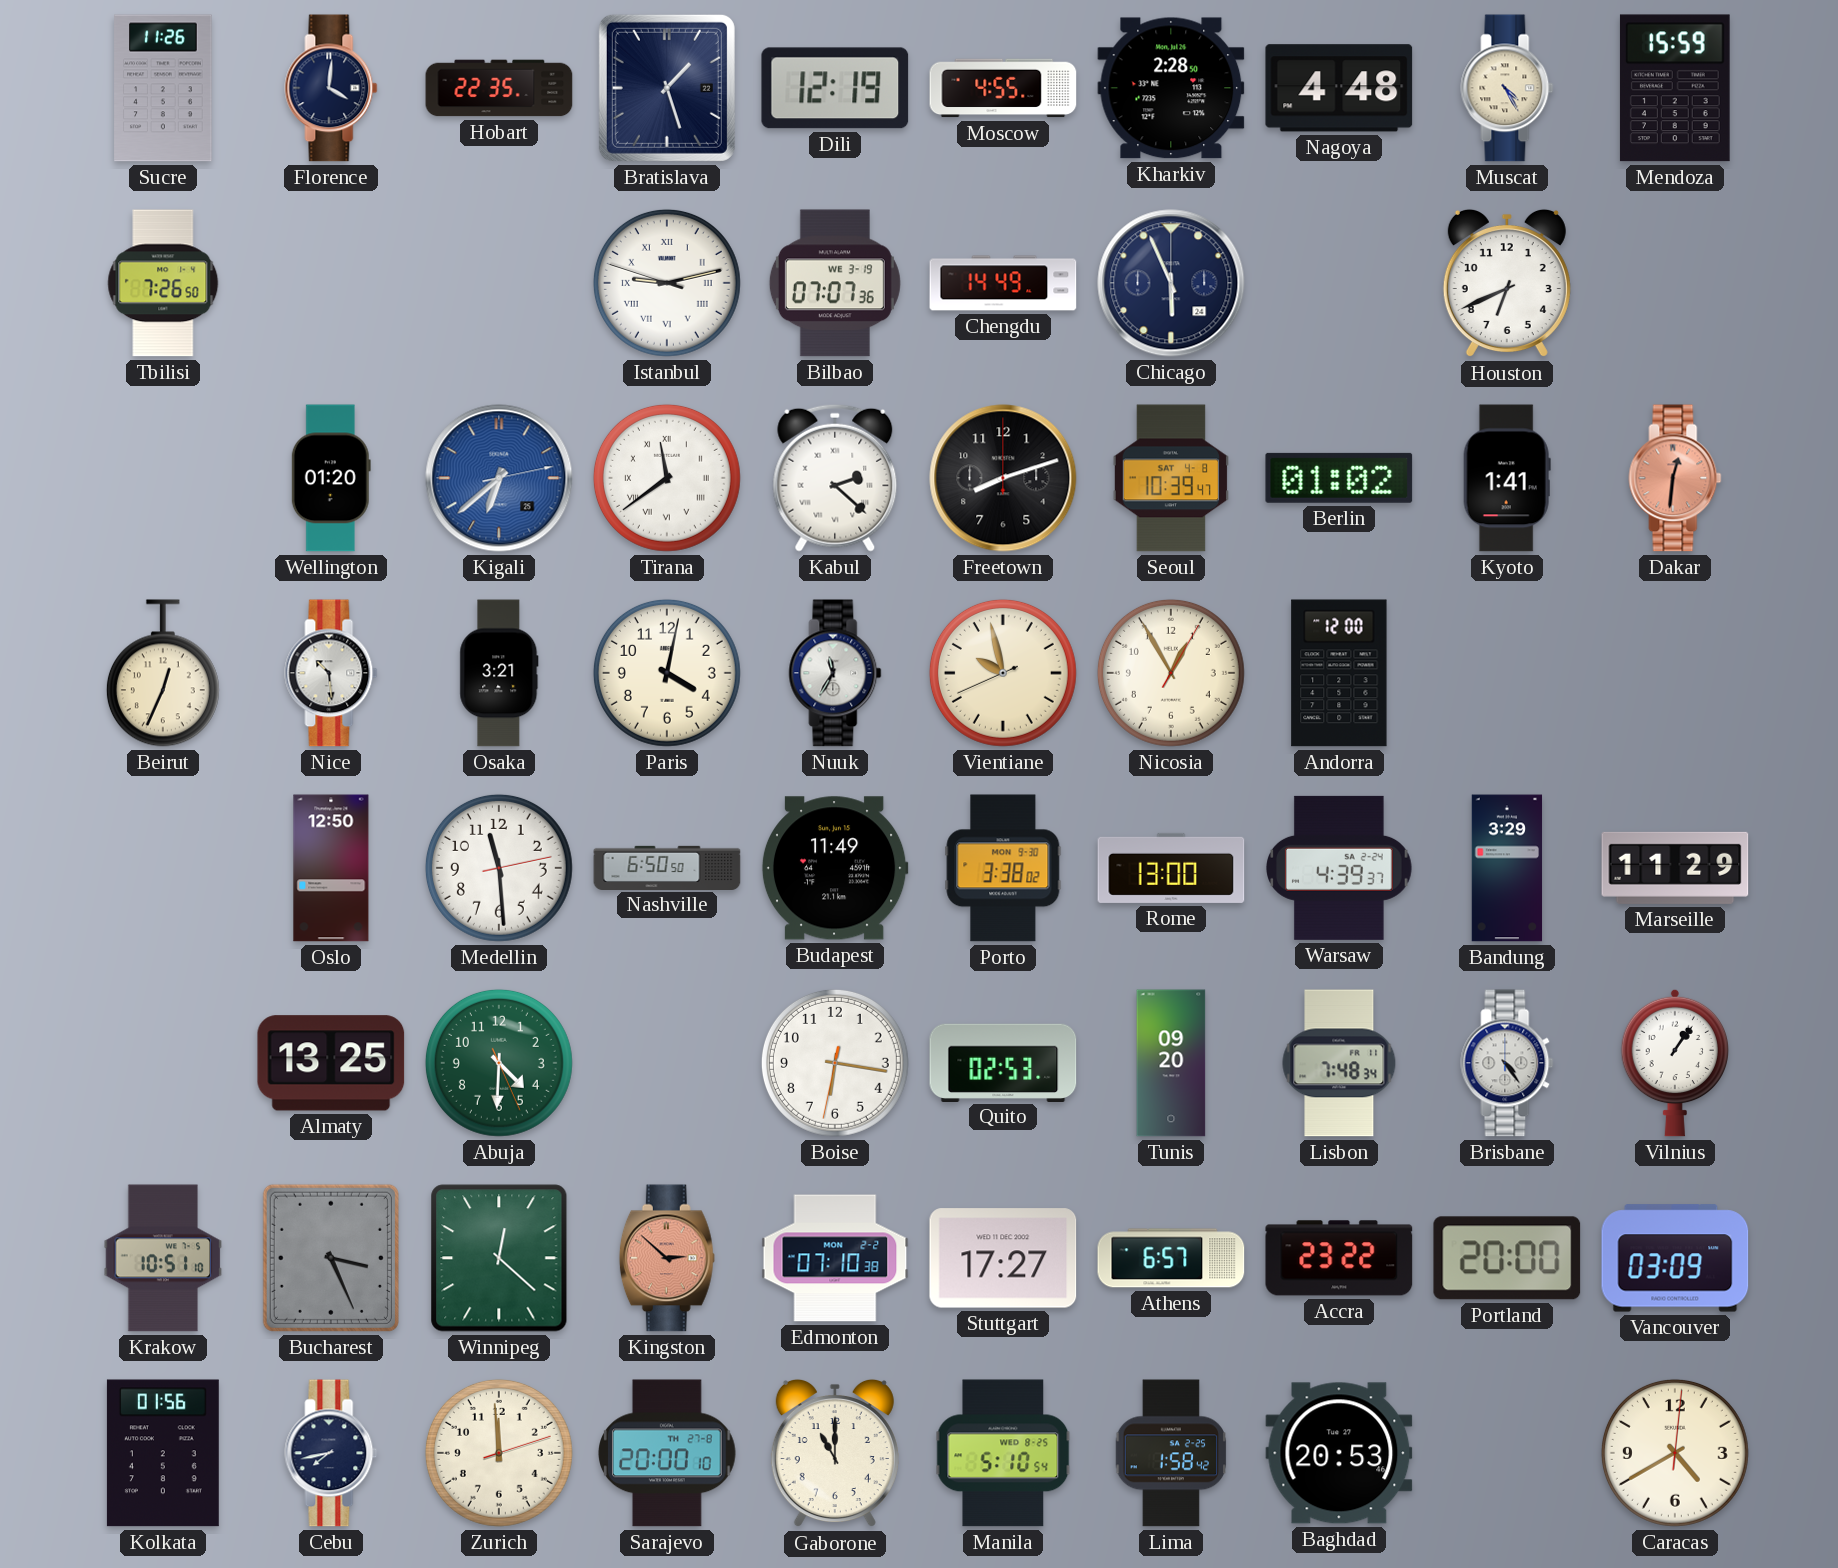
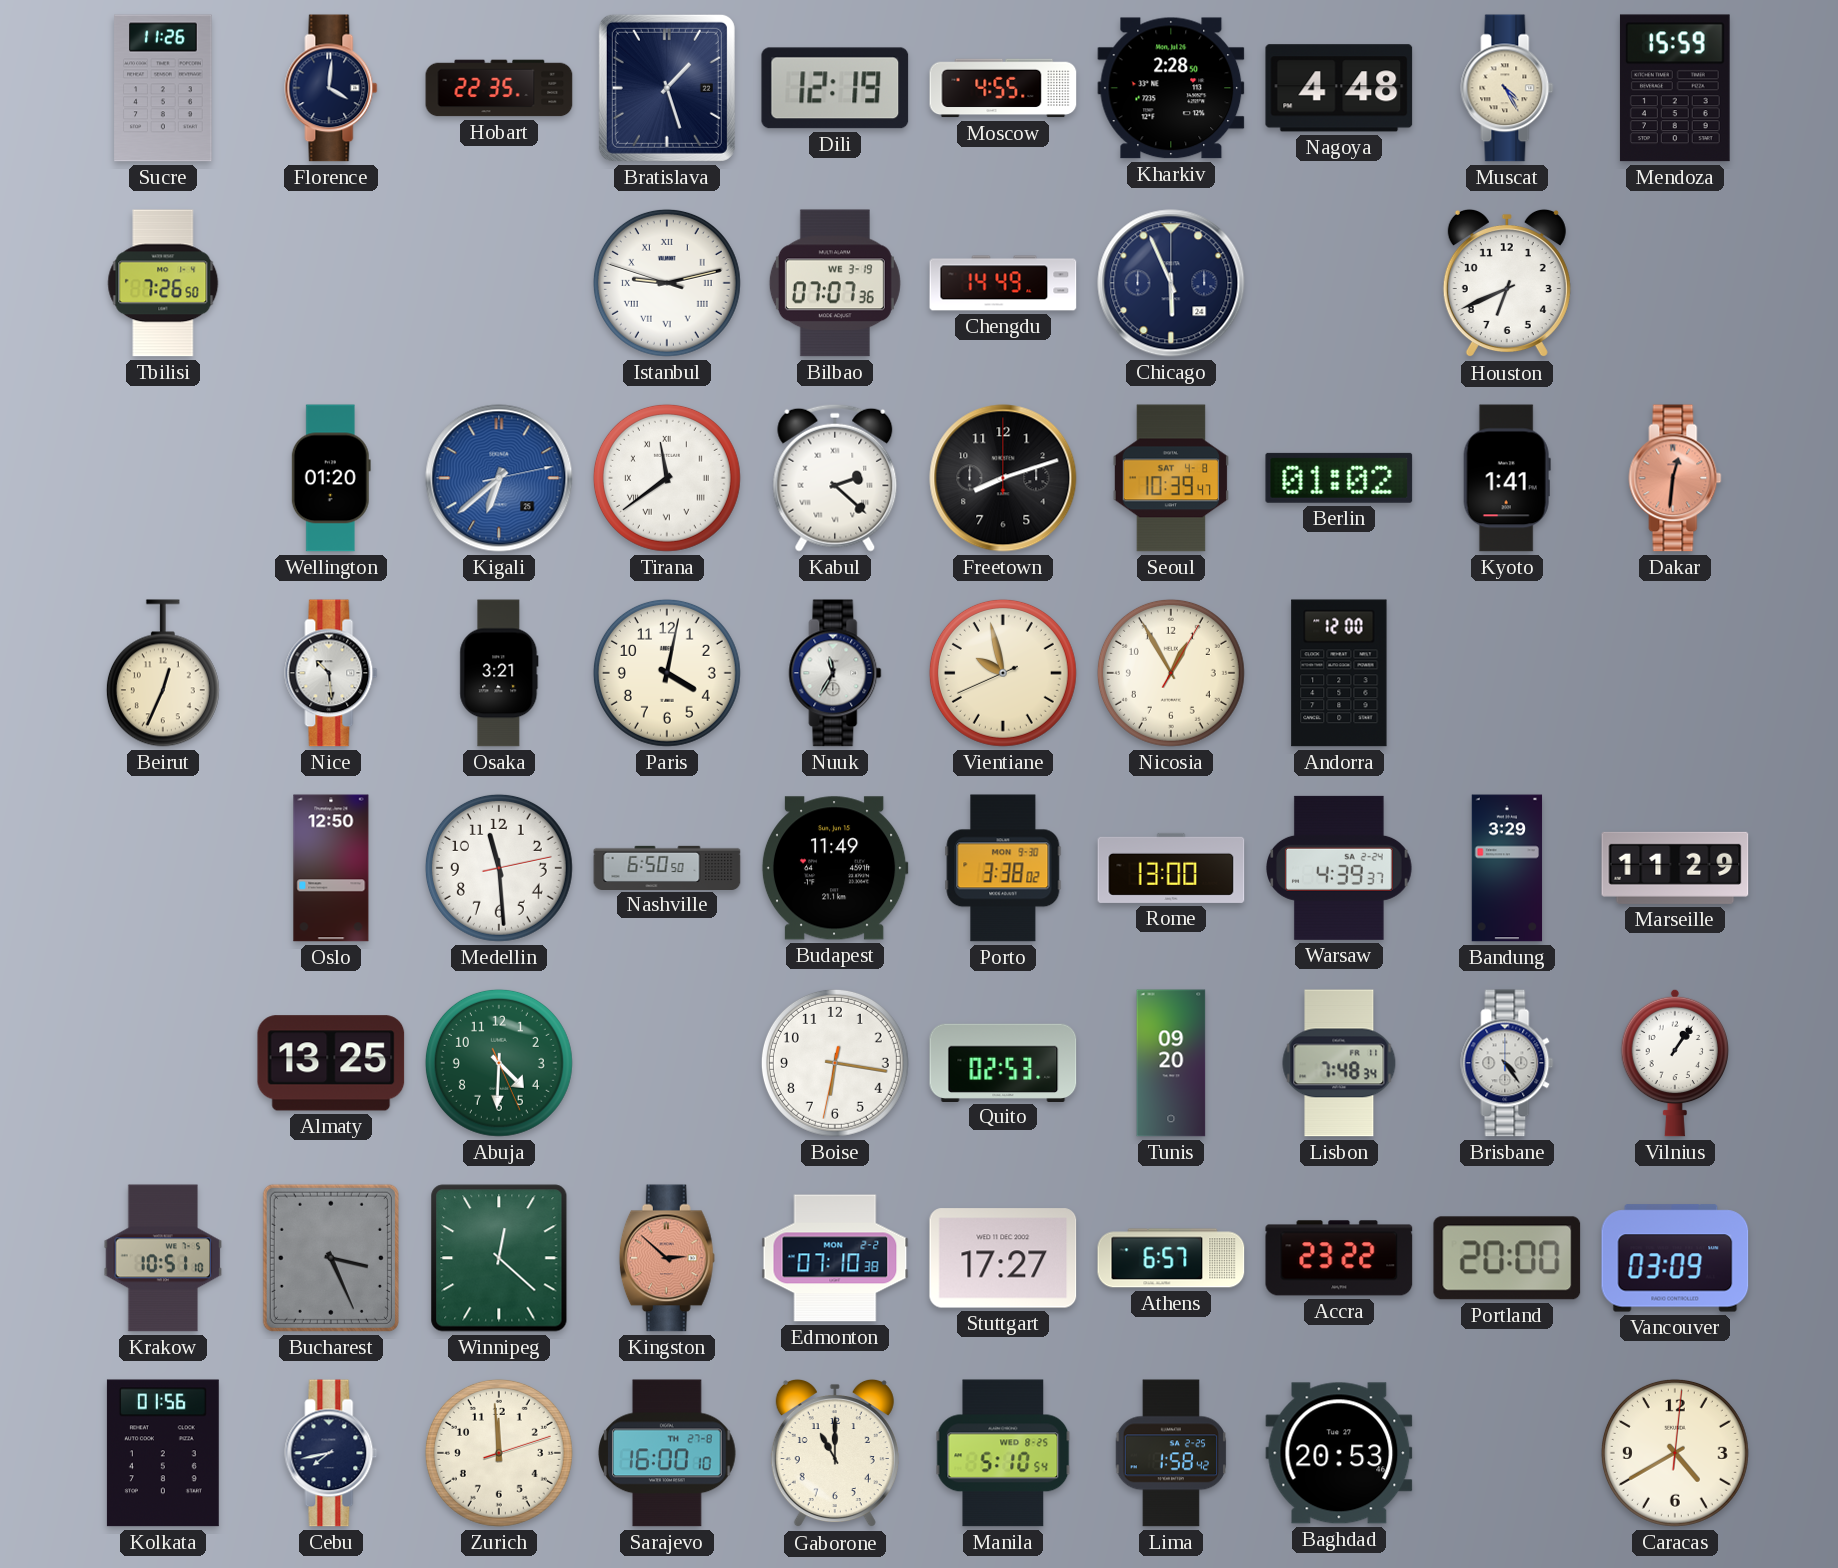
Sarajevo: 20:00 -> 16:00
